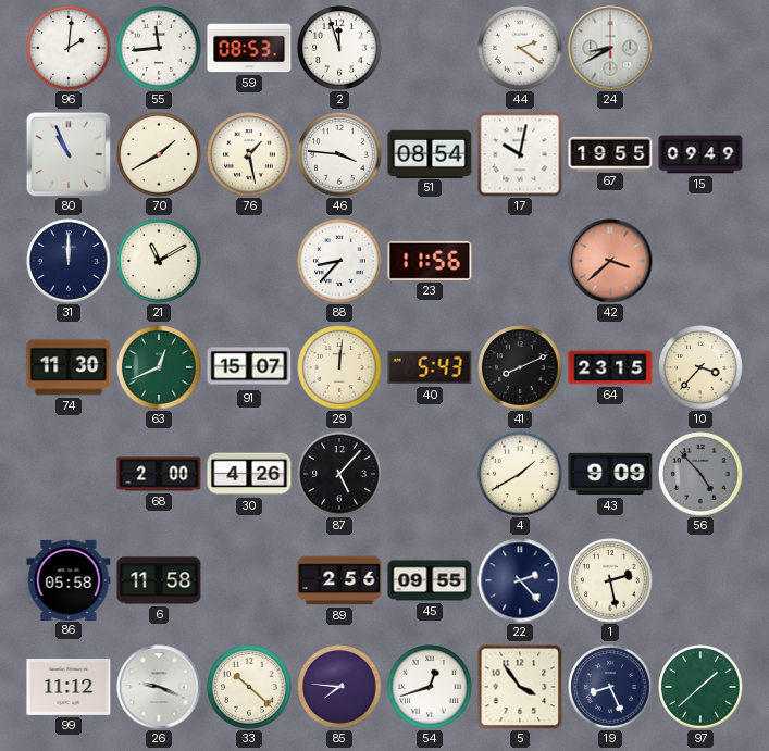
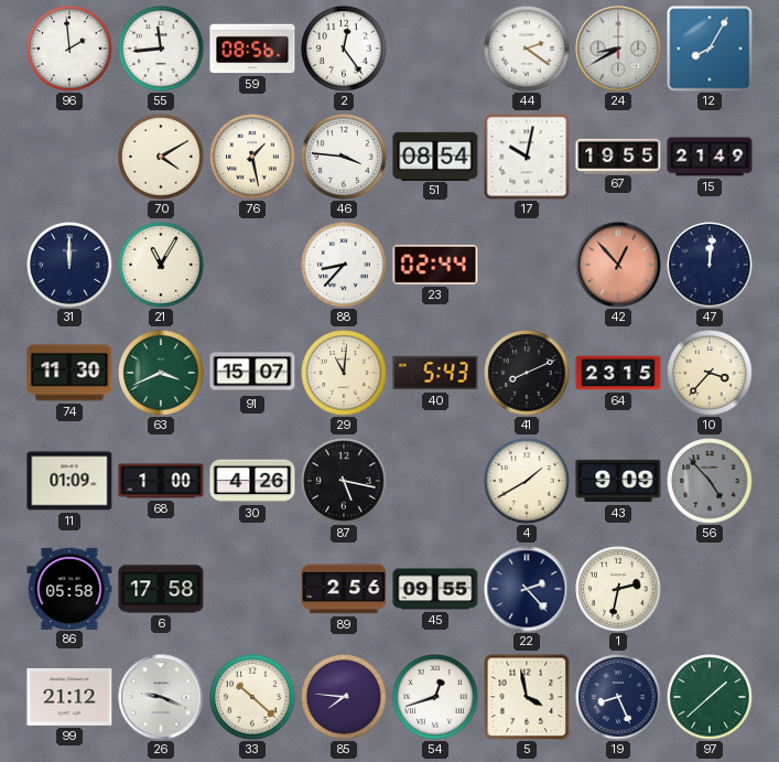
96: 2:01 -> 1:59
59: 08:53 -> 08:56
2: 11:57 -> 12:24
12: none -> 8:05
80: 10:56 -> none
70: 1:40 -> 4:10
15: 09:49 -> 21:49
21: 11:10 -> 11:05
23: 11:56 -> 02:44
42: 3:38 -> 12:53
47: none -> 12:01
63: 12:41 -> 3:41
29: 12:01 -> 11:01
11: none -> 01:09
68: 2:00 -> 1:00
87: 5:07 -> 5:17
6: 11:58 -> 17:58
1: 2:28 -> 2:32
99: 11:12 -> 21:12
5: 3:54 -> 3:58
